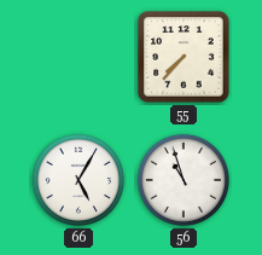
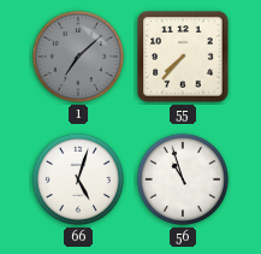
1: none -> 7:08
66: 5:05 -> 5:03
